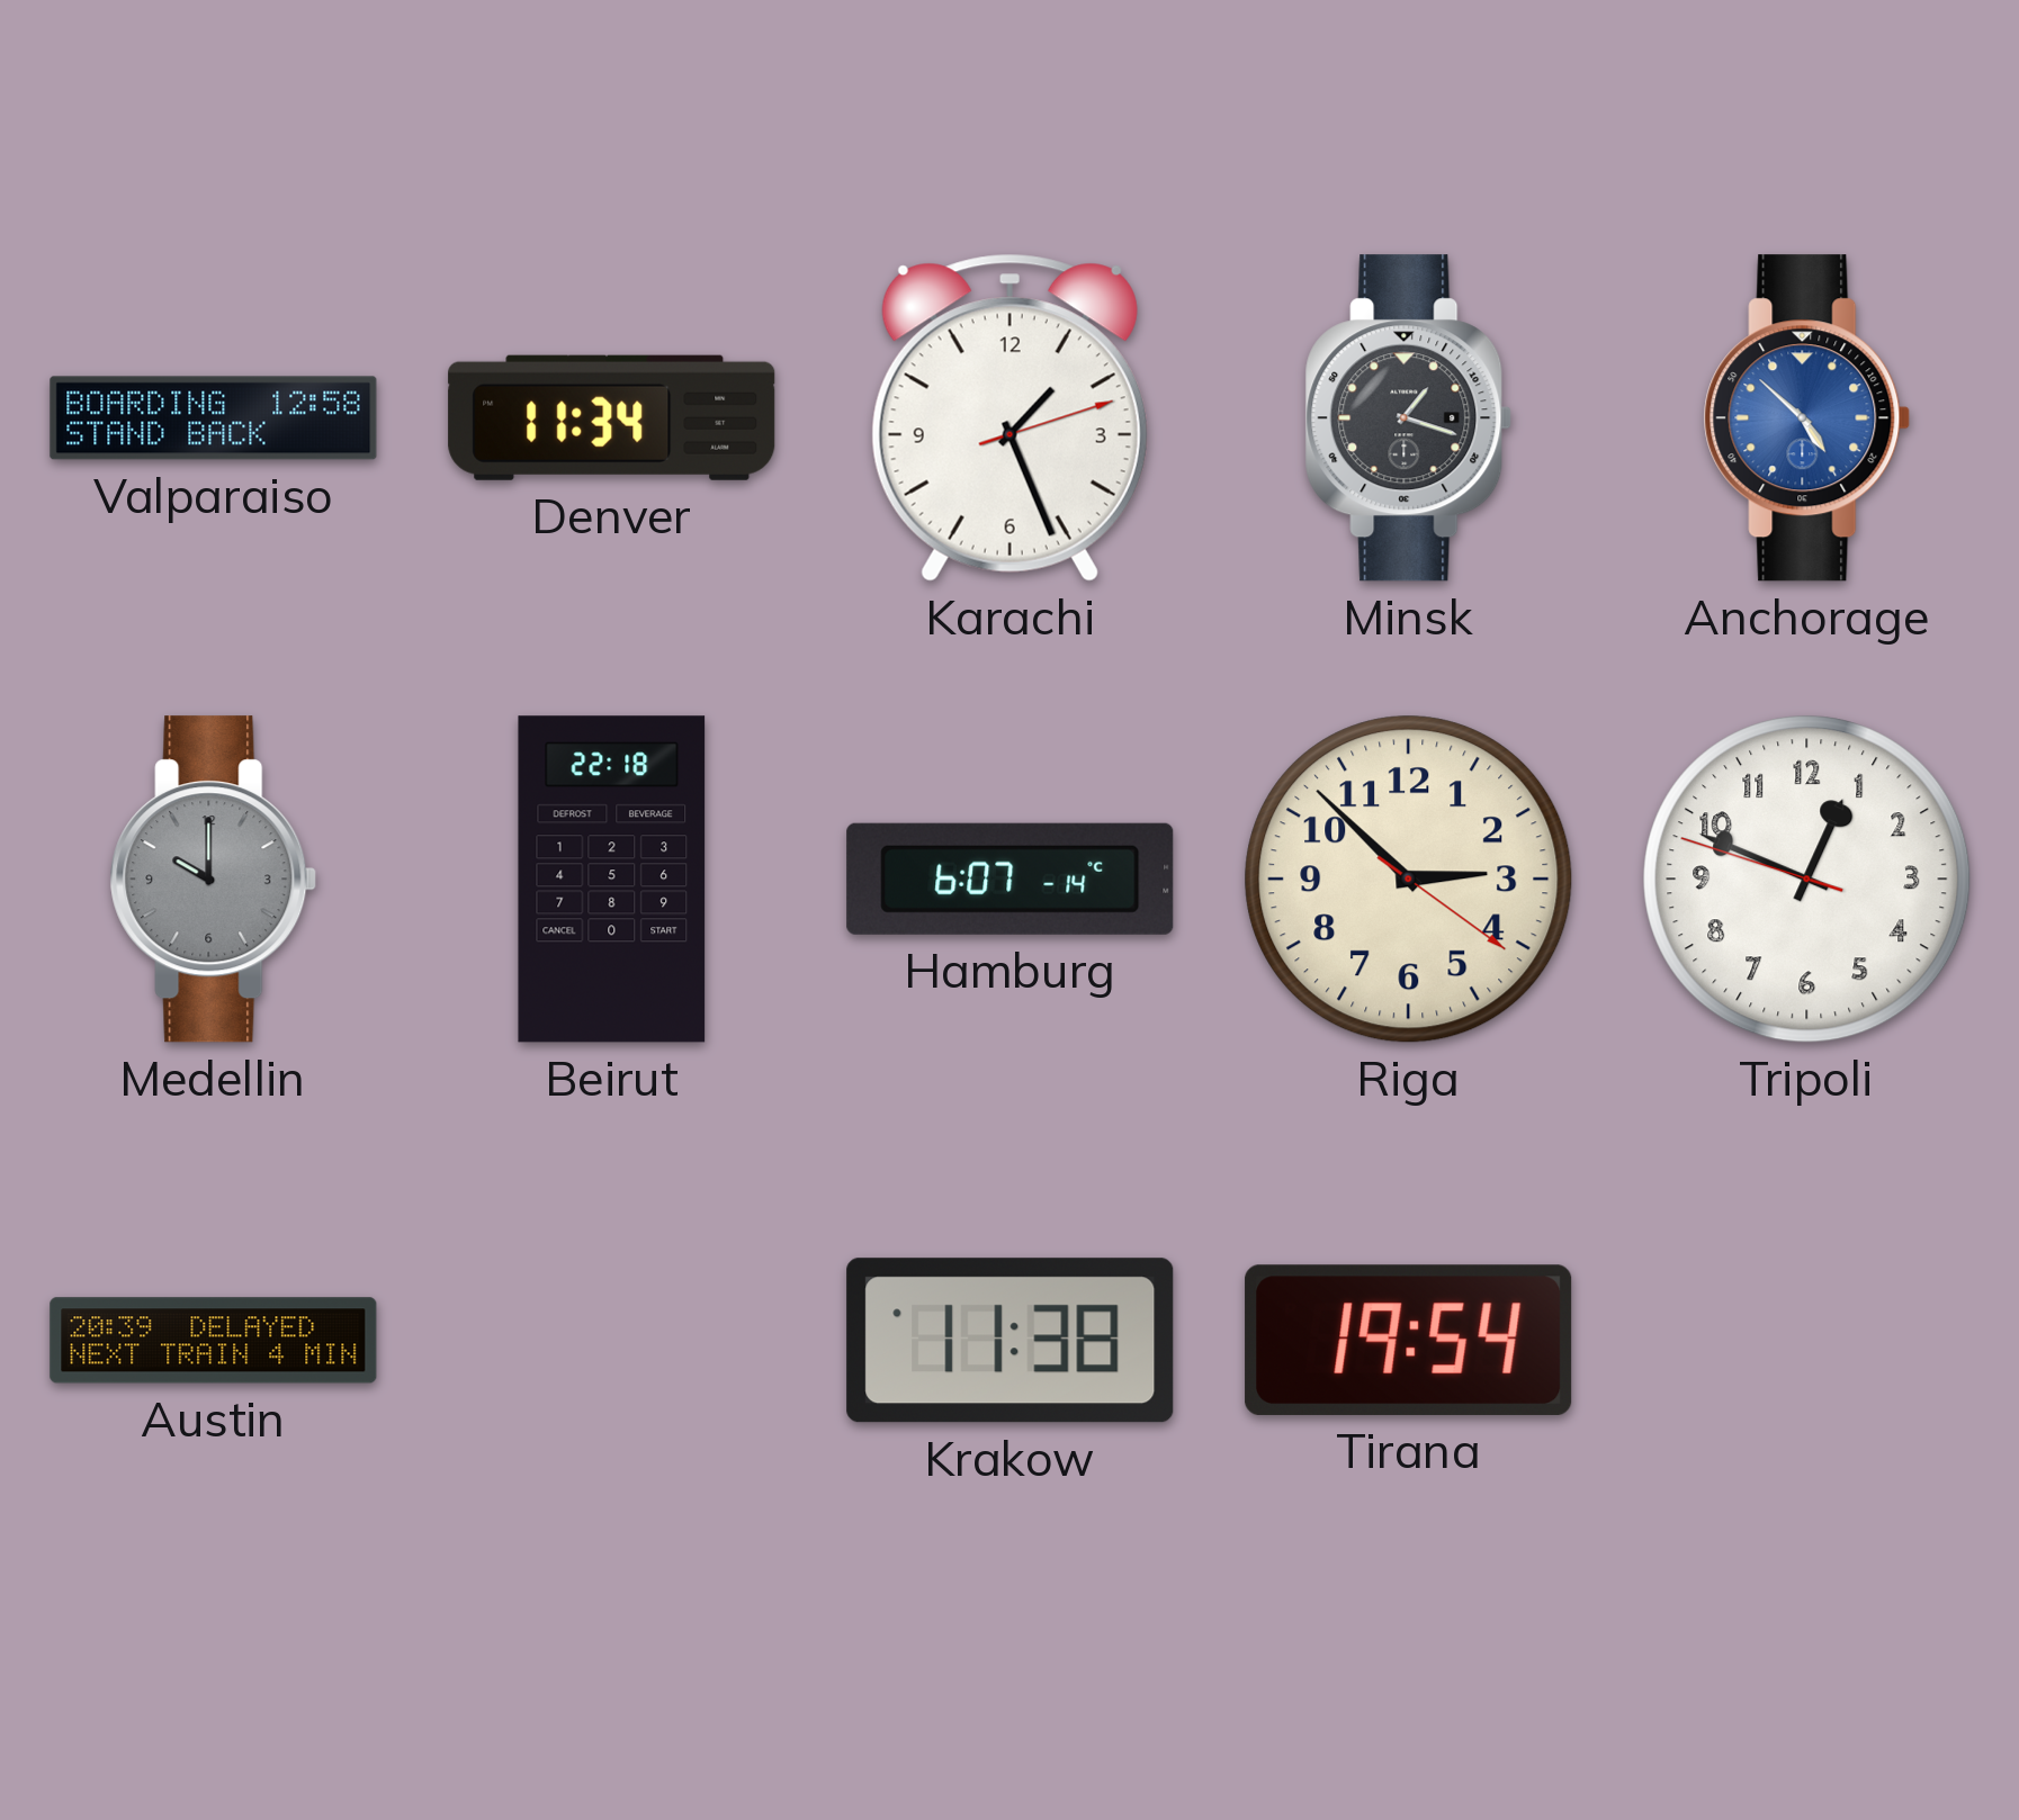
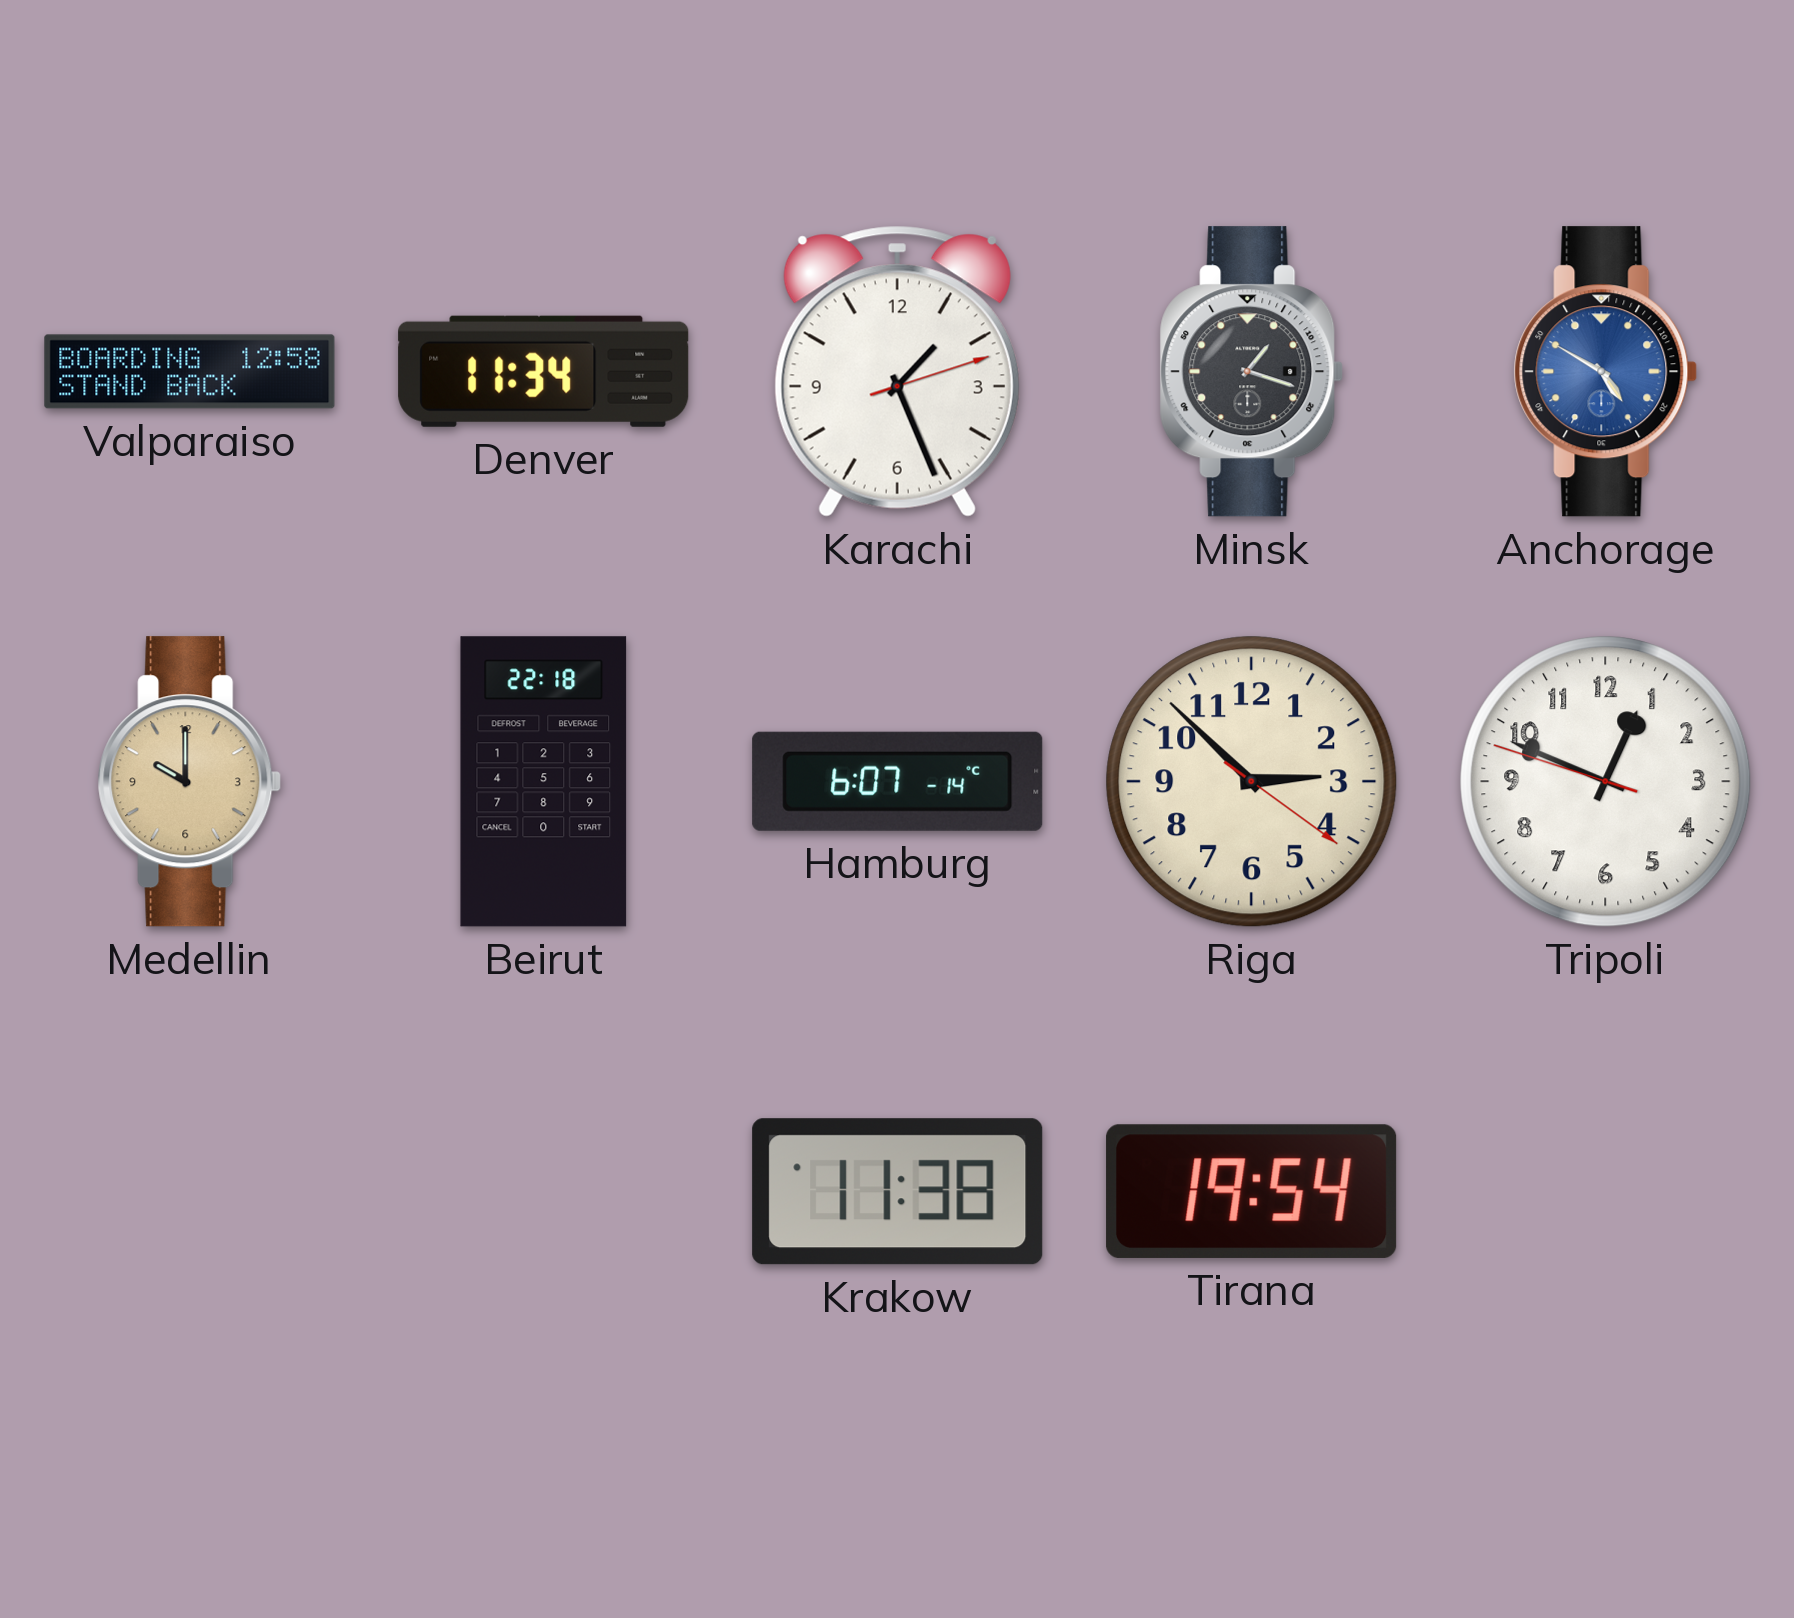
Anchorage: 4:52 -> 4:50
Medellin dial: grey -> champagne
Austin: 20:39 -> none
